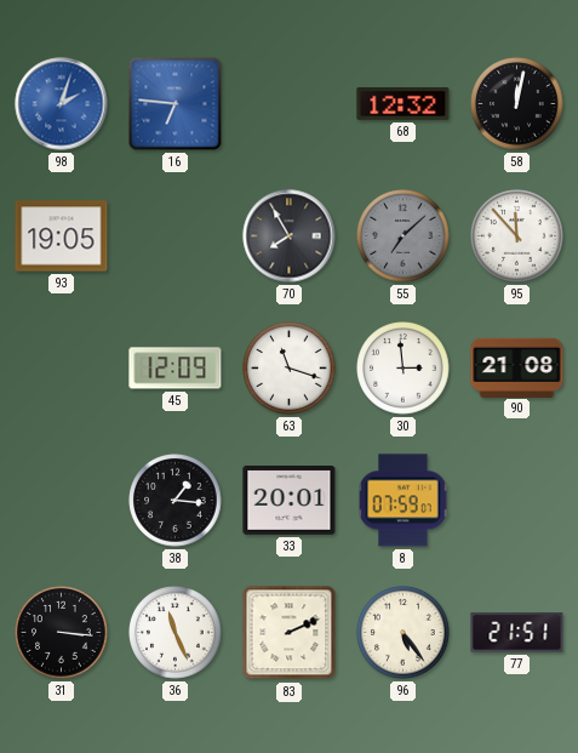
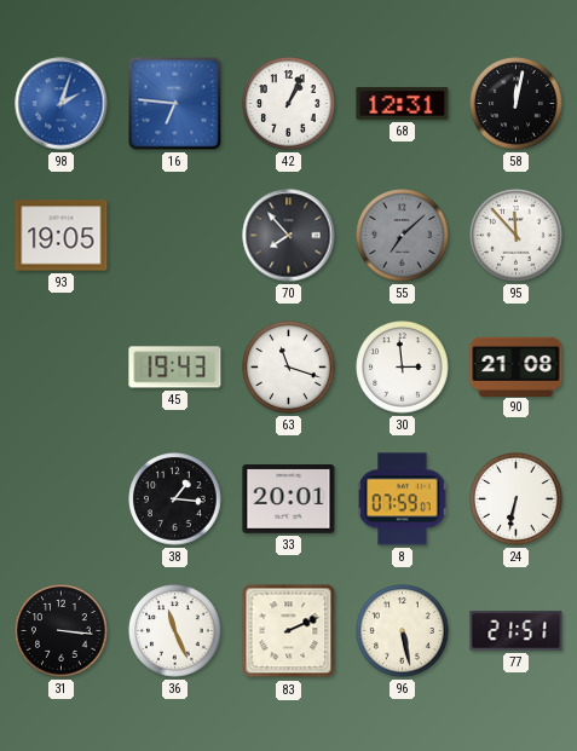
42: none -> 1:04
68: 12:32 -> 12:31
70: 7:55 -> 7:53
45: 12:09 -> 19:43
24: none -> 6:32
96: 5:24 -> 5:28
